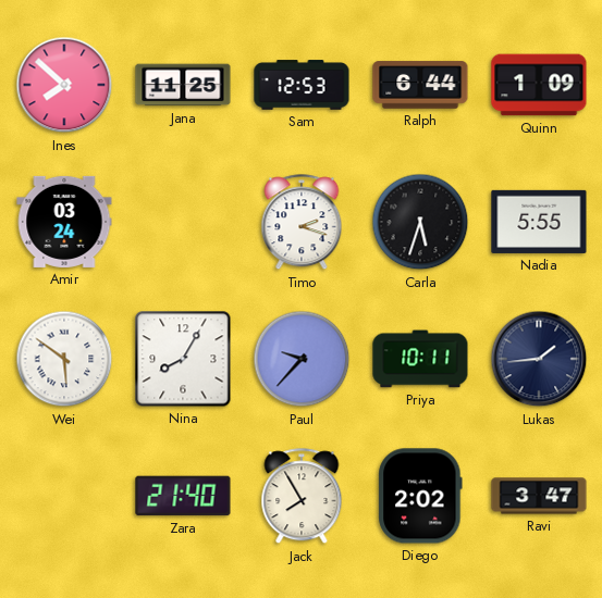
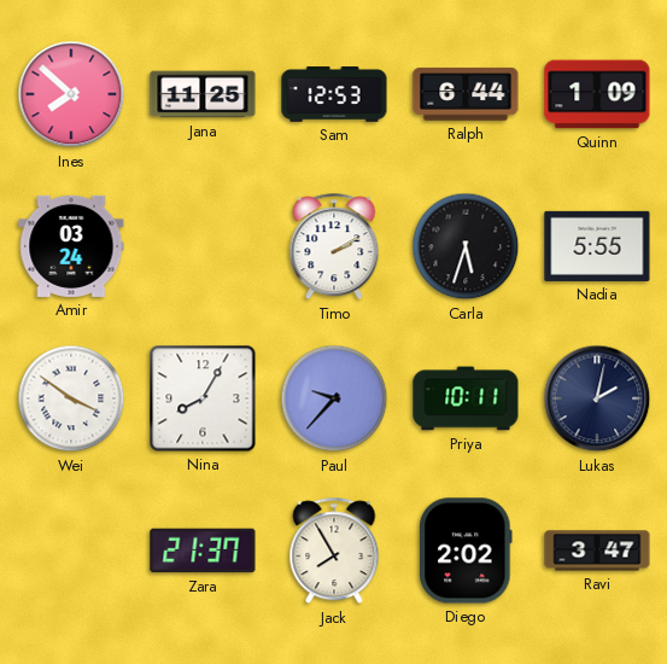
Timo: 2:18 -> 2:10
Wei: 5:51 -> 3:51
Lukas: 1:44 -> 2:02
Zara: 21:40 -> 21:37
